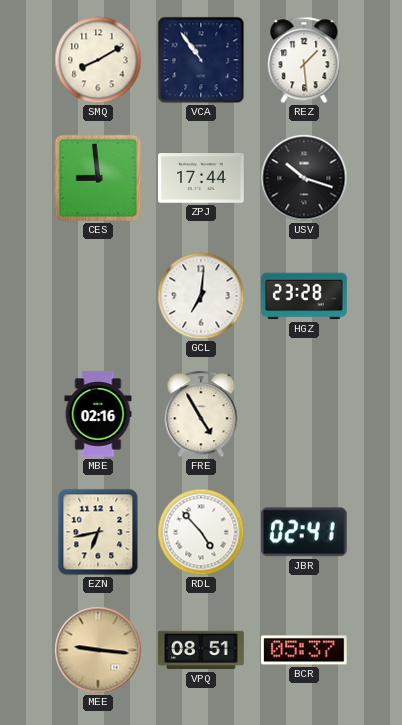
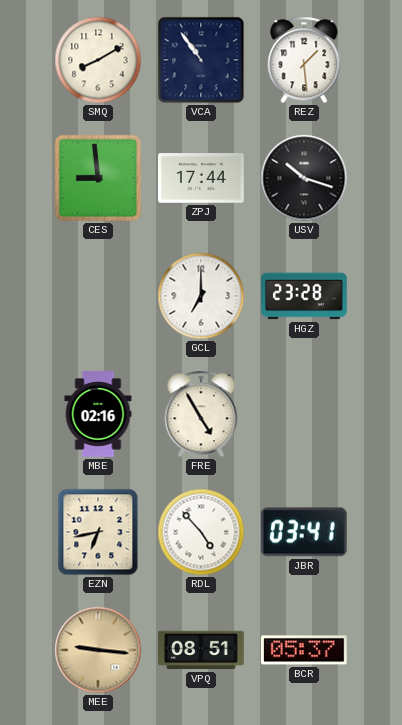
GCL: 7:01 -> 7:00
JBR: 02:41 -> 03:41
